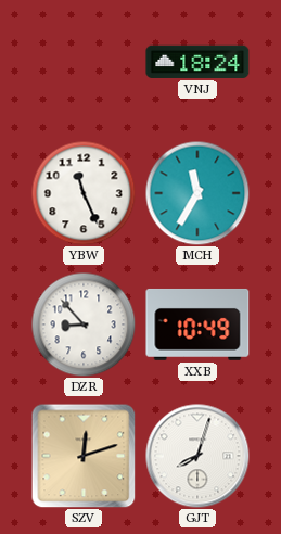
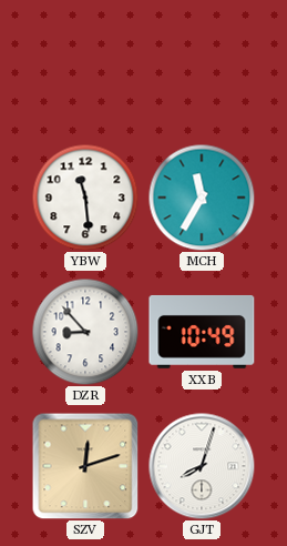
VNJ: 18:24 -> none
YBW: 11:26 -> 11:29
